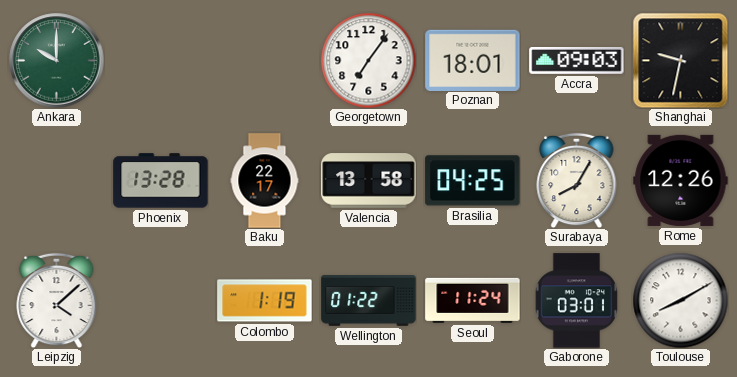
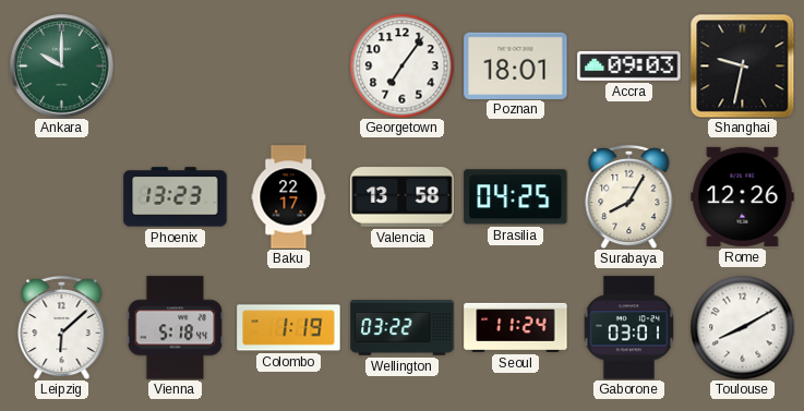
Phoenix: 13:28 -> 13:23
Leipzig: 4:08 -> 6:08
Vienna: none -> 5:18
Wellington: 01:22 -> 03:22
